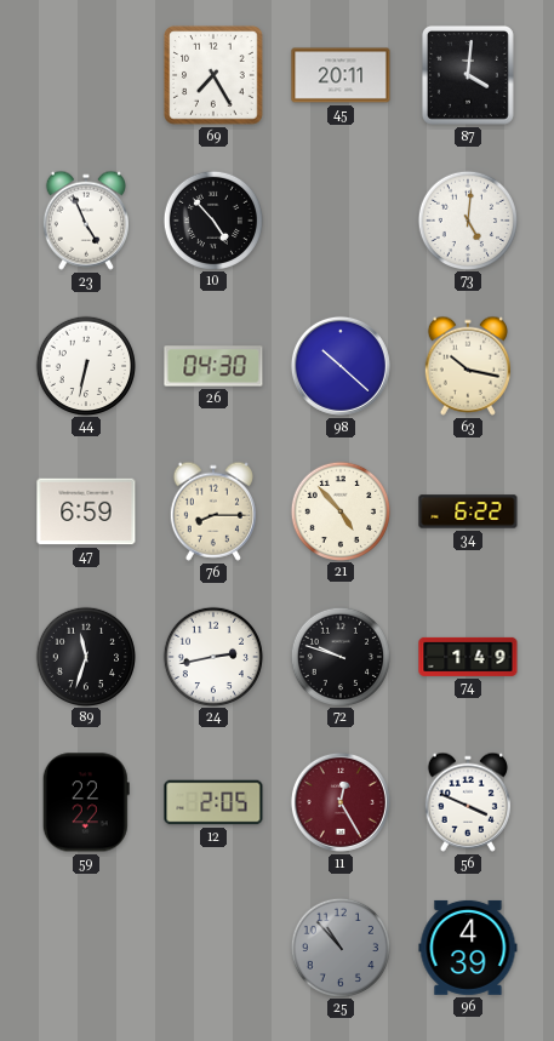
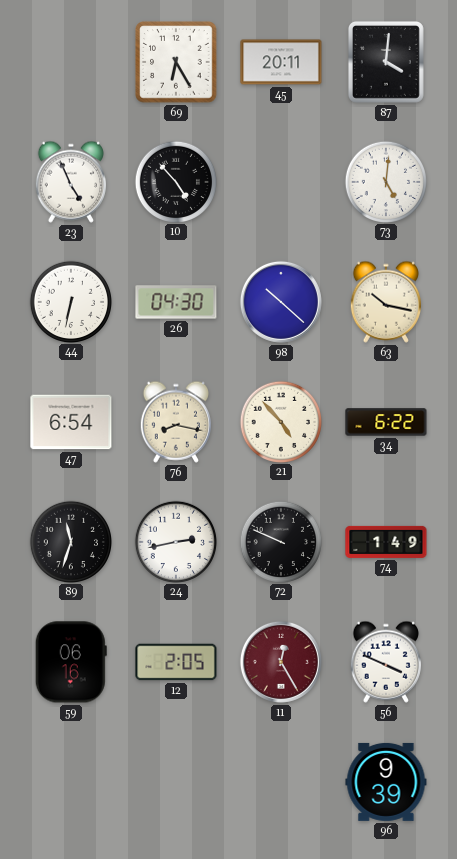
69: 7:25 -> 6:25
47: 6:59 -> 6:54
76: 8:15 -> 8:17
72: 9:48 -> 9:49
59: 22:22 -> 06:16
25: 10:53 -> none
96: 4:39 -> 9:39
